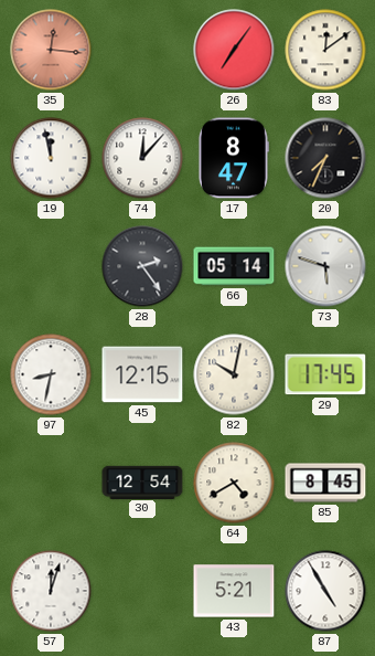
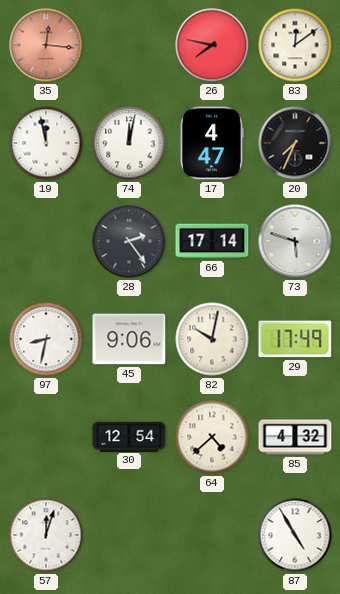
26: 7:06 -> 7:47
74: 12:07 -> 12:02
17: 8:47 -> 4:47
66: 05:14 -> 17:14
45: 12:15 -> 9:06
29: 17:45 -> 17:49
64: 4:40 -> 4:38
85: 8:45 -> 4:32
43: 5:21 -> none
